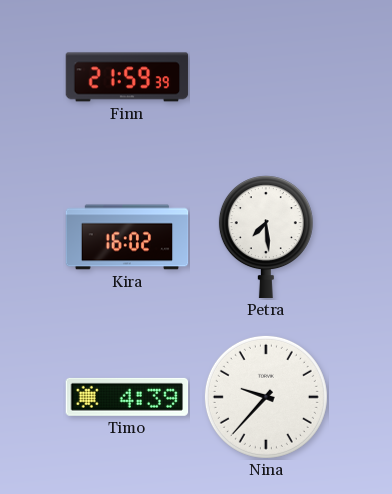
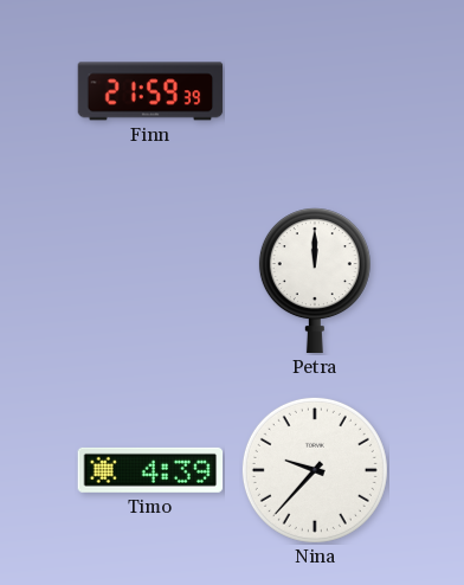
Kira: 16:02 -> none
Petra: 7:29 -> 12:00
